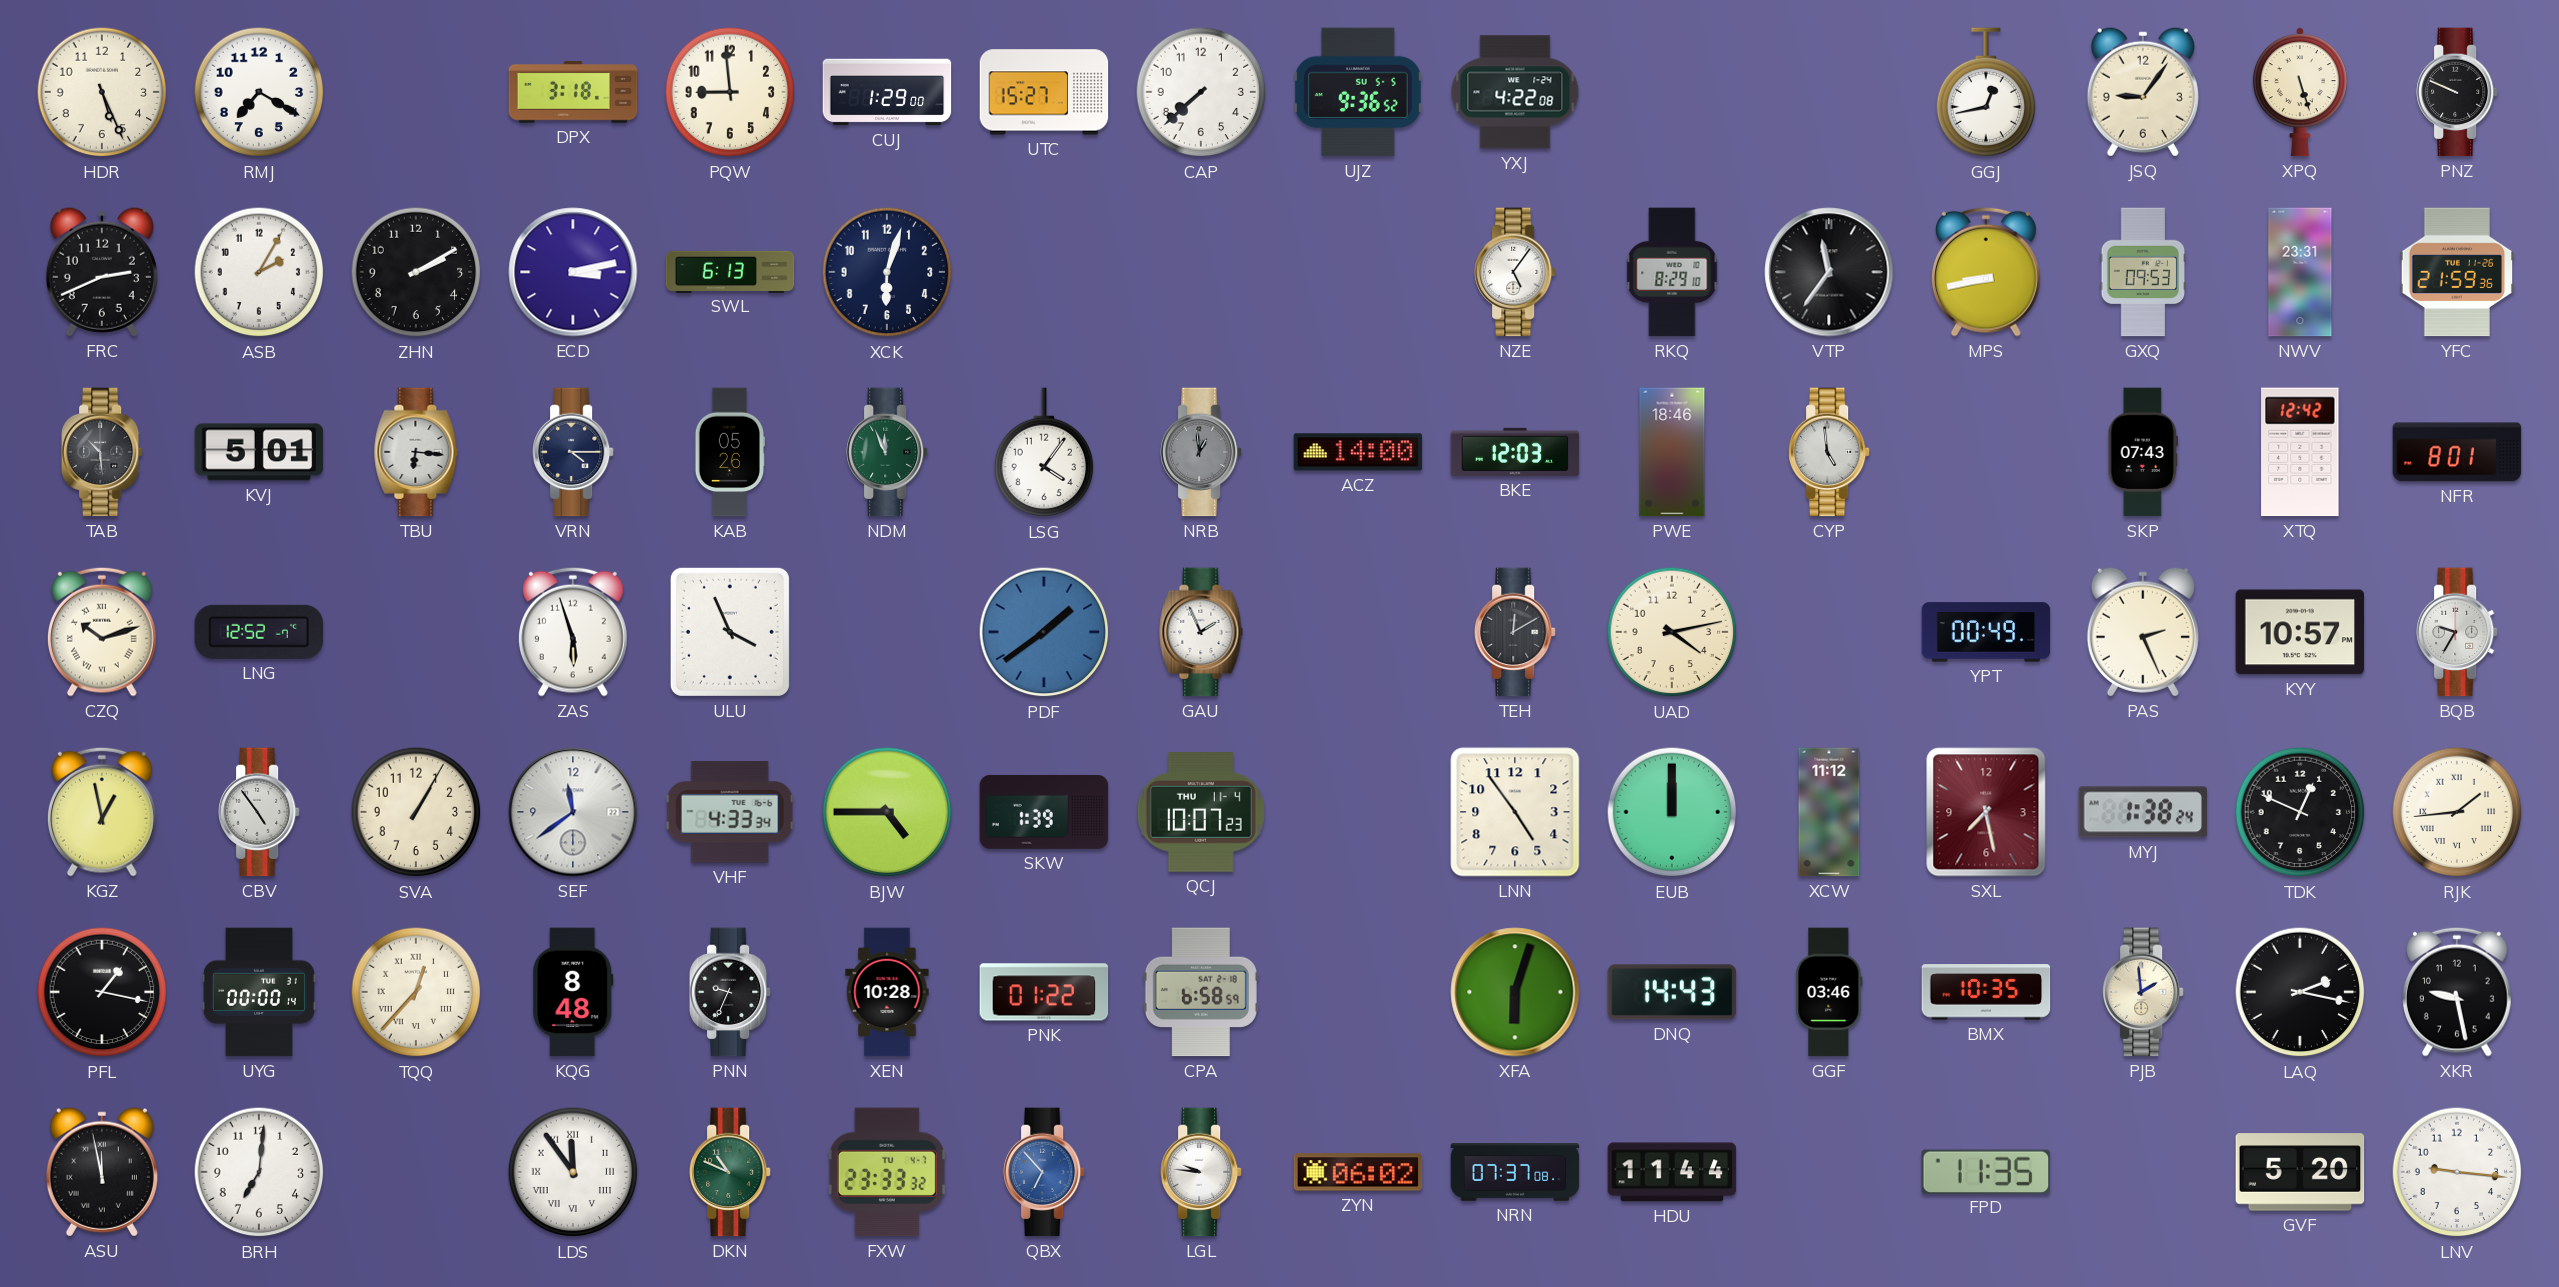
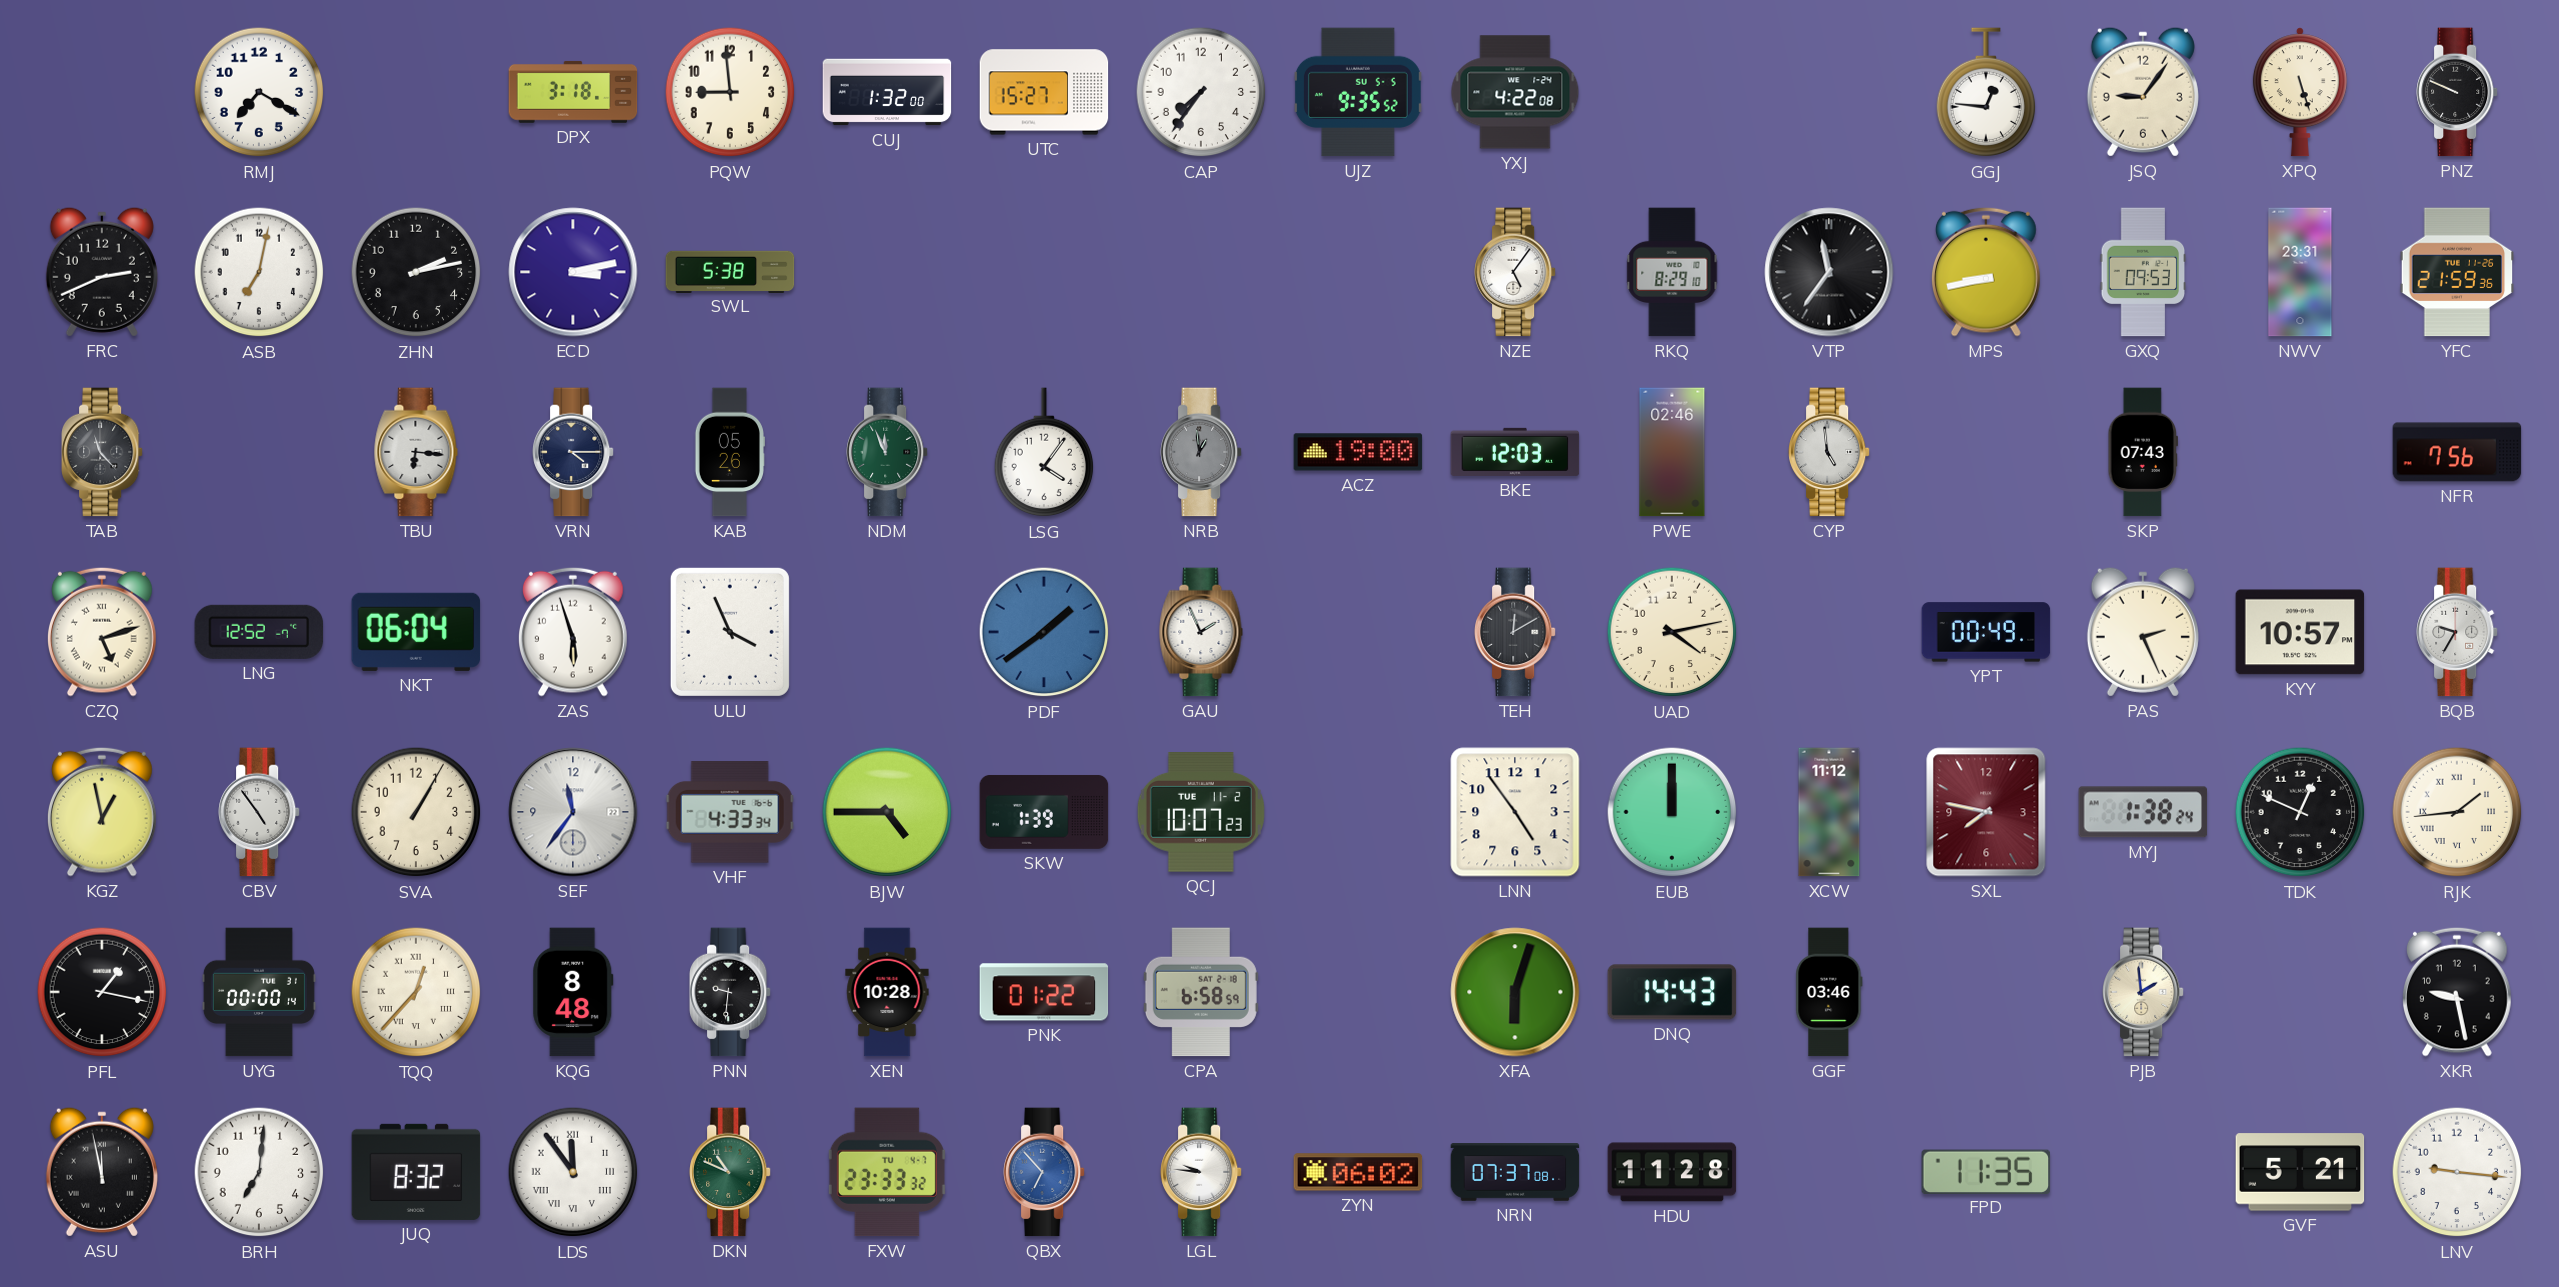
HDR: 5:26 -> none
CUJ: 1:29 -> 1:32
CAP: 7:38 -> 7:36
UJZ: 9:36 -> 9:35
GGJ: 12:43 -> 12:46
ASB: 2:05 -> 7:02
ZHN: 2:10 -> 2:13
SWL: 6:13 -> 5:38
XCK: 6:03 -> none
TAB: 10:29 -> 11:23
KVJ: 5:01 -> none
ACZ: 14:00 -> 19:00
PWE: 18:46 -> 02:46
XTQ: 12:42 -> none
NFR: 8:01 -> 7:56
CZQ: 10:12 -> 5:12
NKT: none -> 06:04
SEF: 11:39 -> 11:36
QCJ date: THU 11-4 -> TUE 11-2
SXL: 7:28 -> 7:47
PNN: 9:34 -> 9:31
BMX: 10:35 -> none
LAQ: 2:17 -> none
JUQ: none -> 8:32
HDU: 11:44 -> 11:28
GVF: 5:20 -> 5:21
